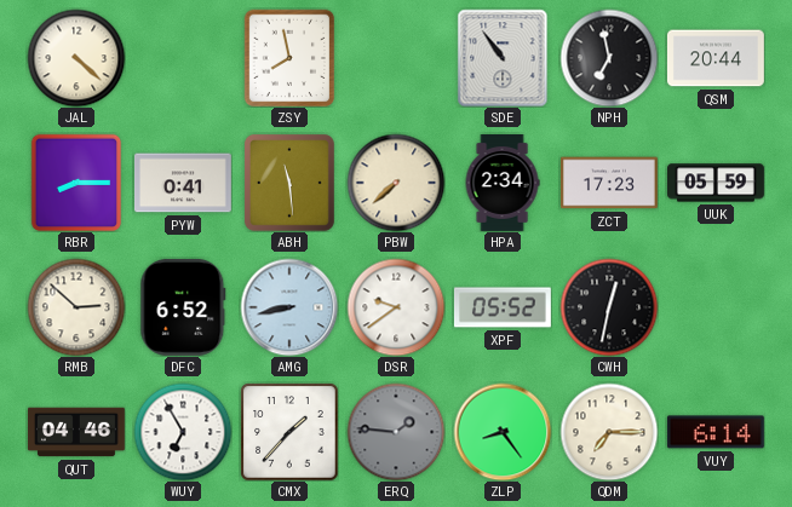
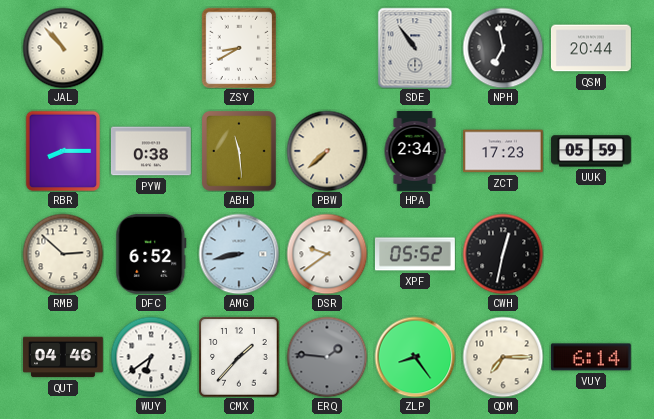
JAL: 4:22 -> 10:53
ZSY: 7:58 -> 8:40
PYW: 0:41 -> 0:38
WUY: 6:55 -> 6:39
